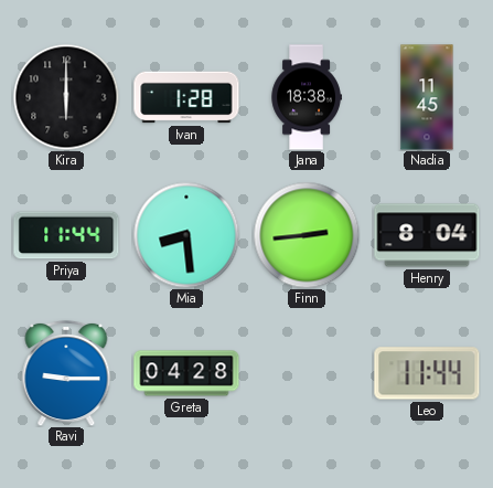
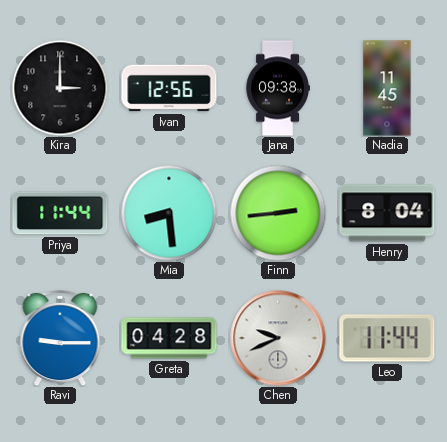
Kira: 6:00 -> 3:00
Ivan: 1:28 -> 12:56
Jana: 18:38 -> 09:38
Chen: none -> 9:41
